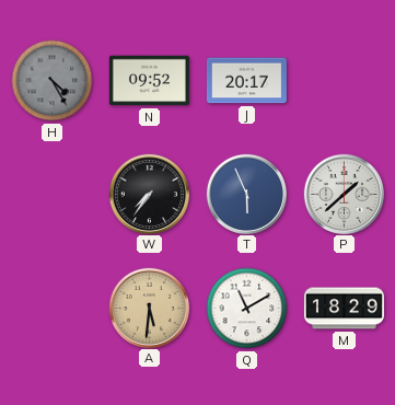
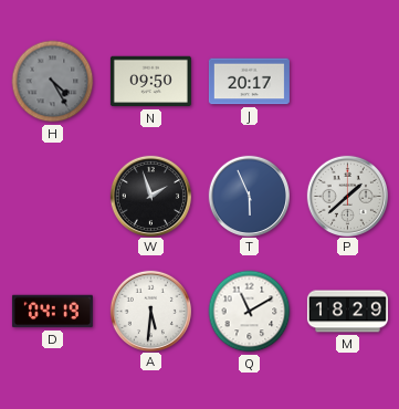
N: 09:52 -> 09:50
W: 7:36 -> 1:57
D: none -> 04:19
A dial: champagne -> white
